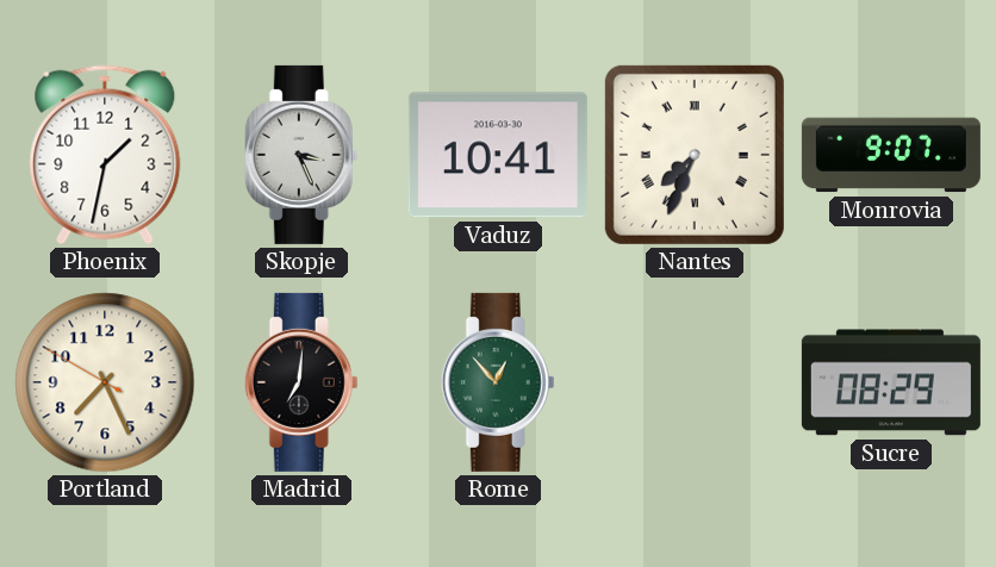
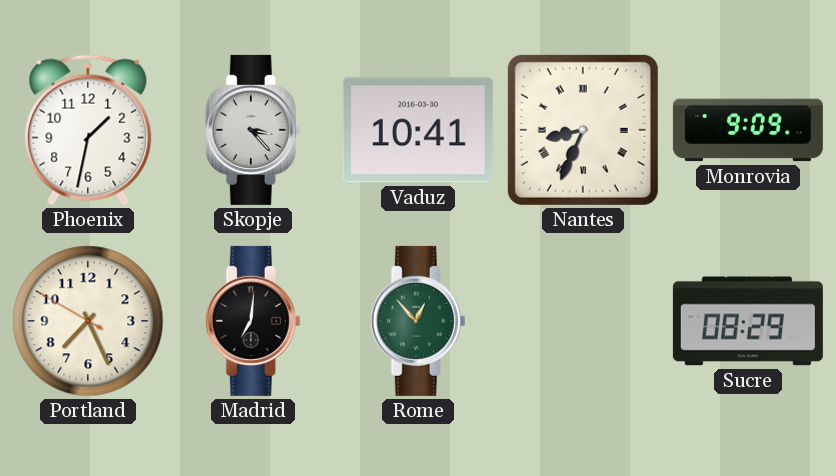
Skopje: 3:26 -> 3:23
Nantes: 7:34 -> 8:34
Monrovia: 9:07 -> 9:09
